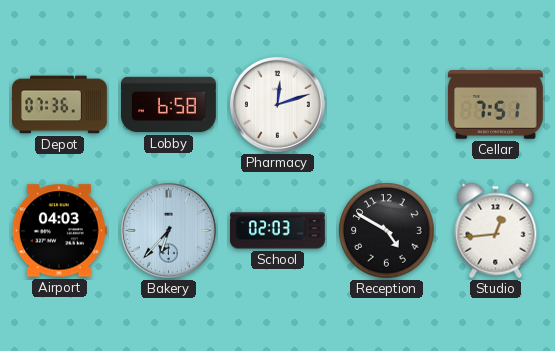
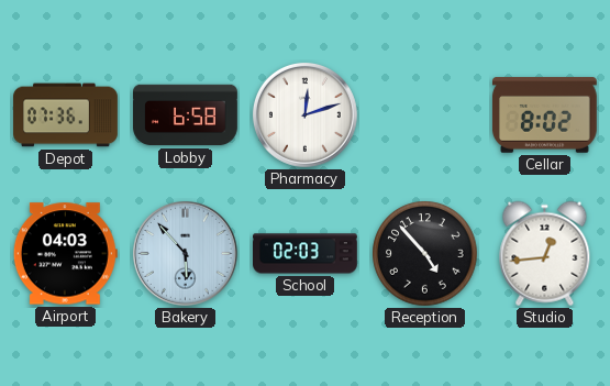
Cellar: 7:51 -> 8:02
Bakery: 6:37 -> 5:53
Reception: 4:50 -> 4:53
